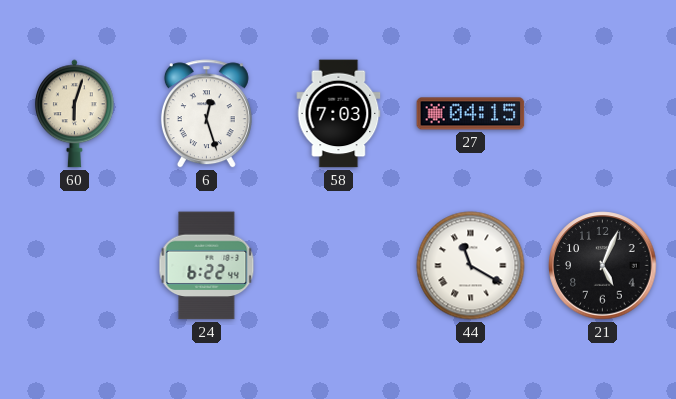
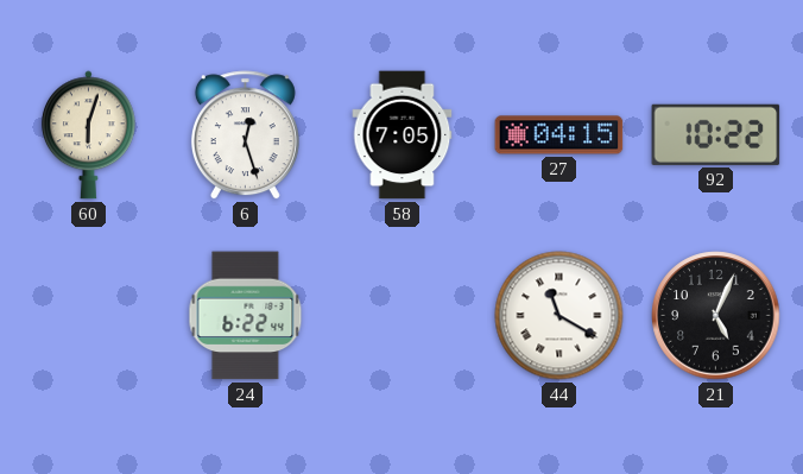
58: 7:03 -> 7:05
92: none -> 10:22
